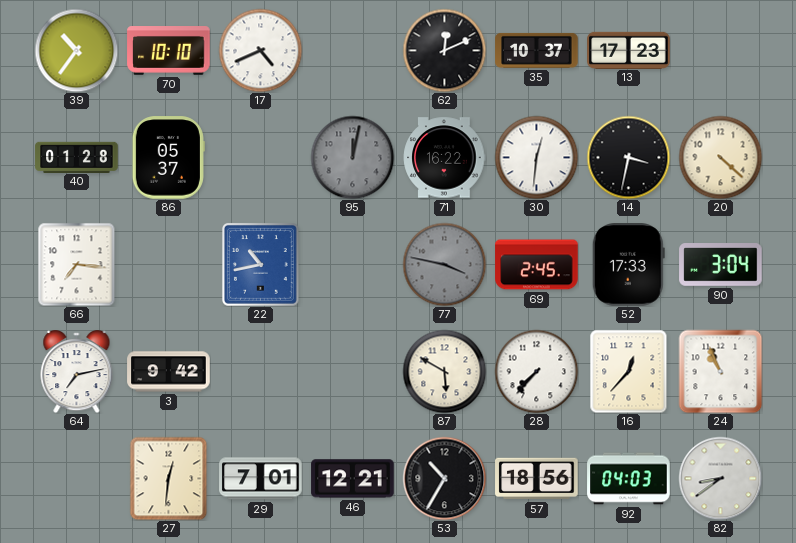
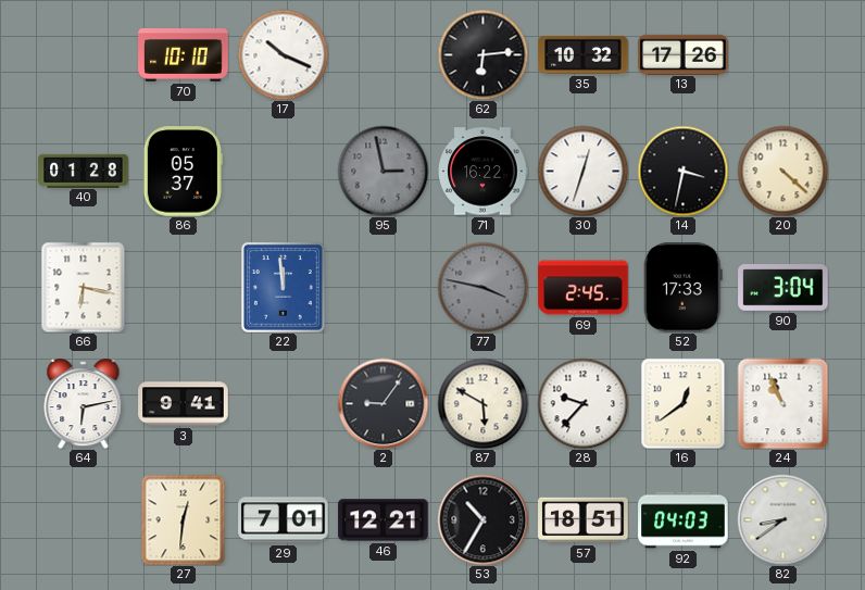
39: 10:36 -> none
17: 4:41 -> 10:19
62: 12:11 -> 6:14
35: 10:37 -> 10:32
13: 17:23 -> 17:26
95: 12:02 -> 2:58
30: 12:31 -> 12:33
66: 7:16 -> 6:17
22: 10:43 -> 11:59
64: 7:13 -> 6:13
3: 9:42 -> 9:41
2: none -> 9:06
28: 7:37 -> 9:37
16: 12:37 -> 12:39
57: 18:56 -> 18:51
